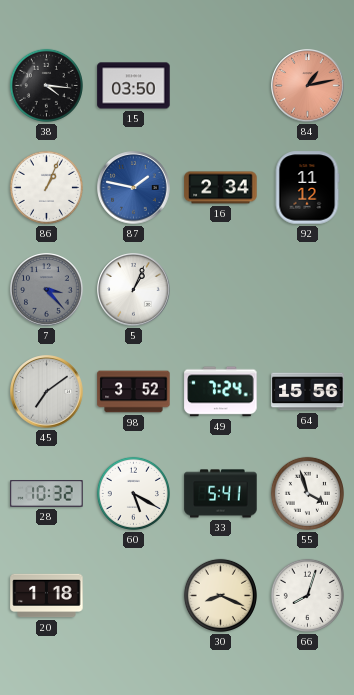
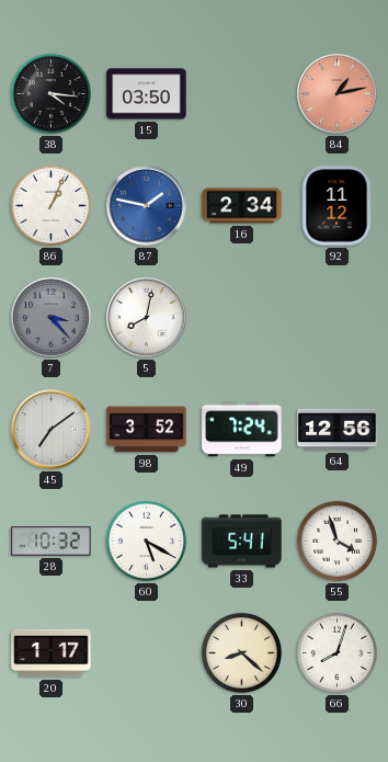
5: 1:04 -> 8:02
64: 15:56 -> 12:56
20: 1:18 -> 1:17
30: 8:19 -> 8:22
